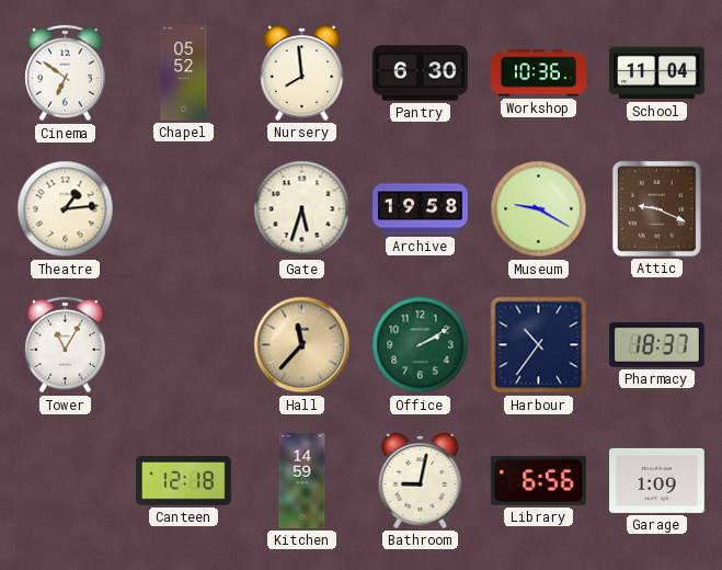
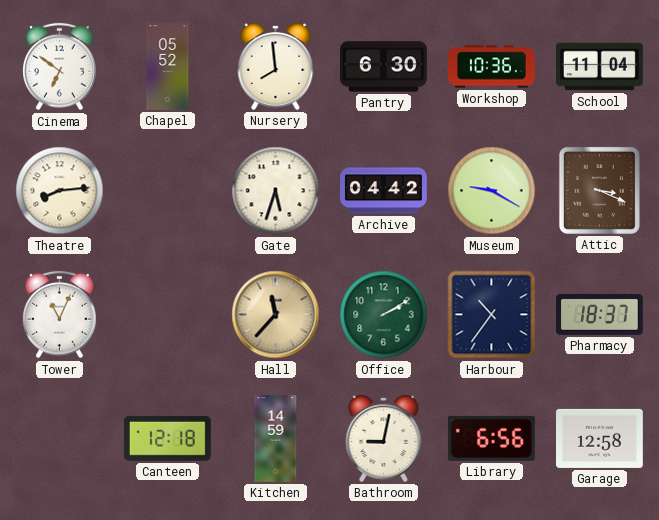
Theatre: 1:14 -> 8:14
Archive: 19:58 -> 04:42
Attic: 9:19 -> 3:19
Tower: 11:05 -> 11:04
Garage: 1:09 -> 12:58
